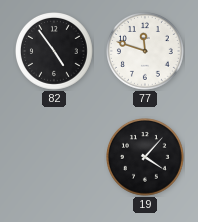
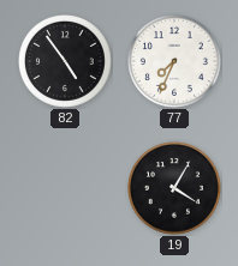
77: 11:48 -> 7:34
19: 4:07 -> 4:05
